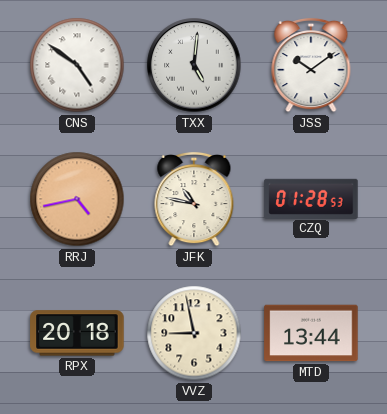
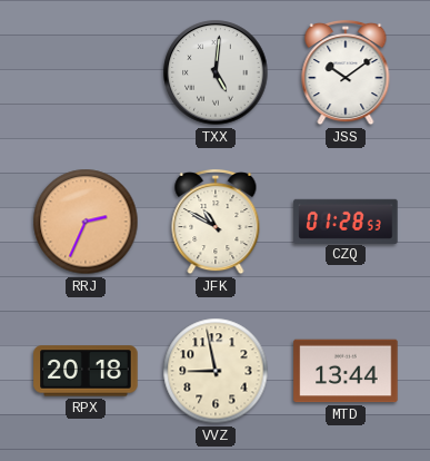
CNS: 4:51 -> none
RRJ: 4:43 -> 2:34
JFK: 10:47 -> 10:50
